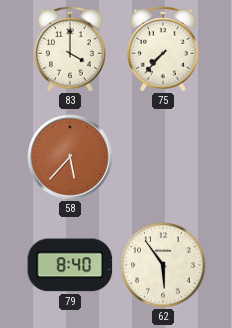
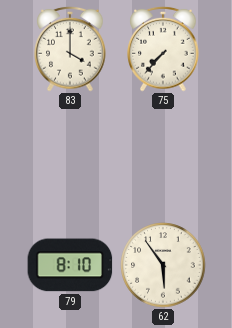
58: 5:37 -> none
79: 8:40 -> 8:10
